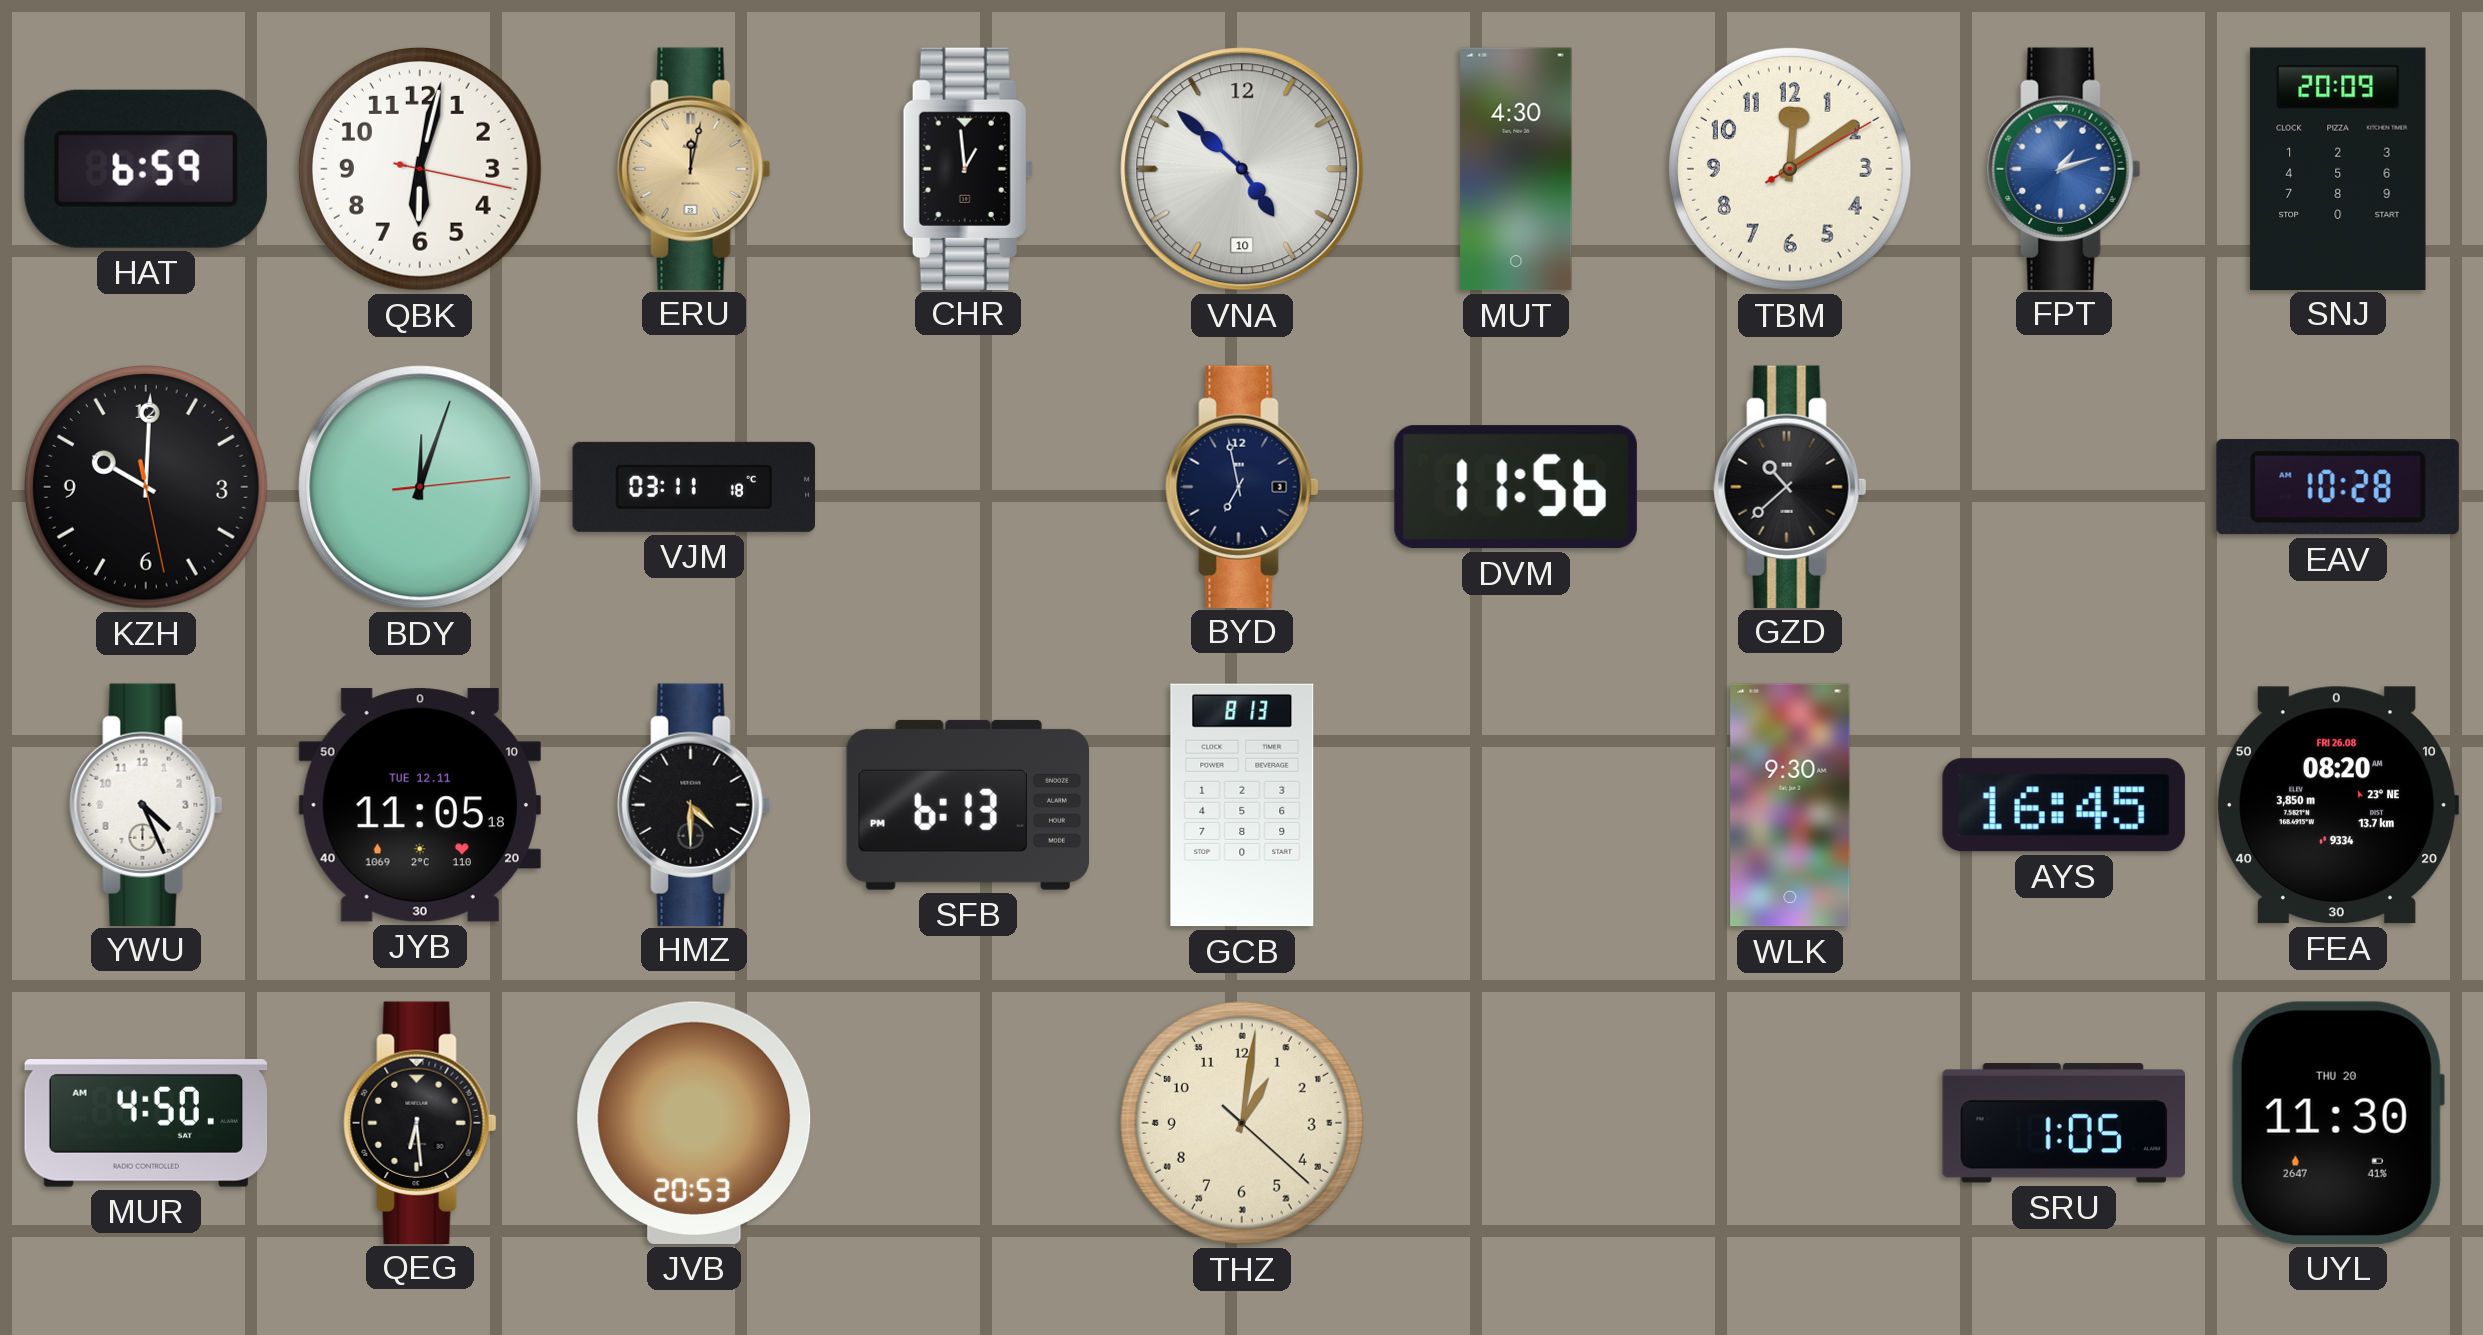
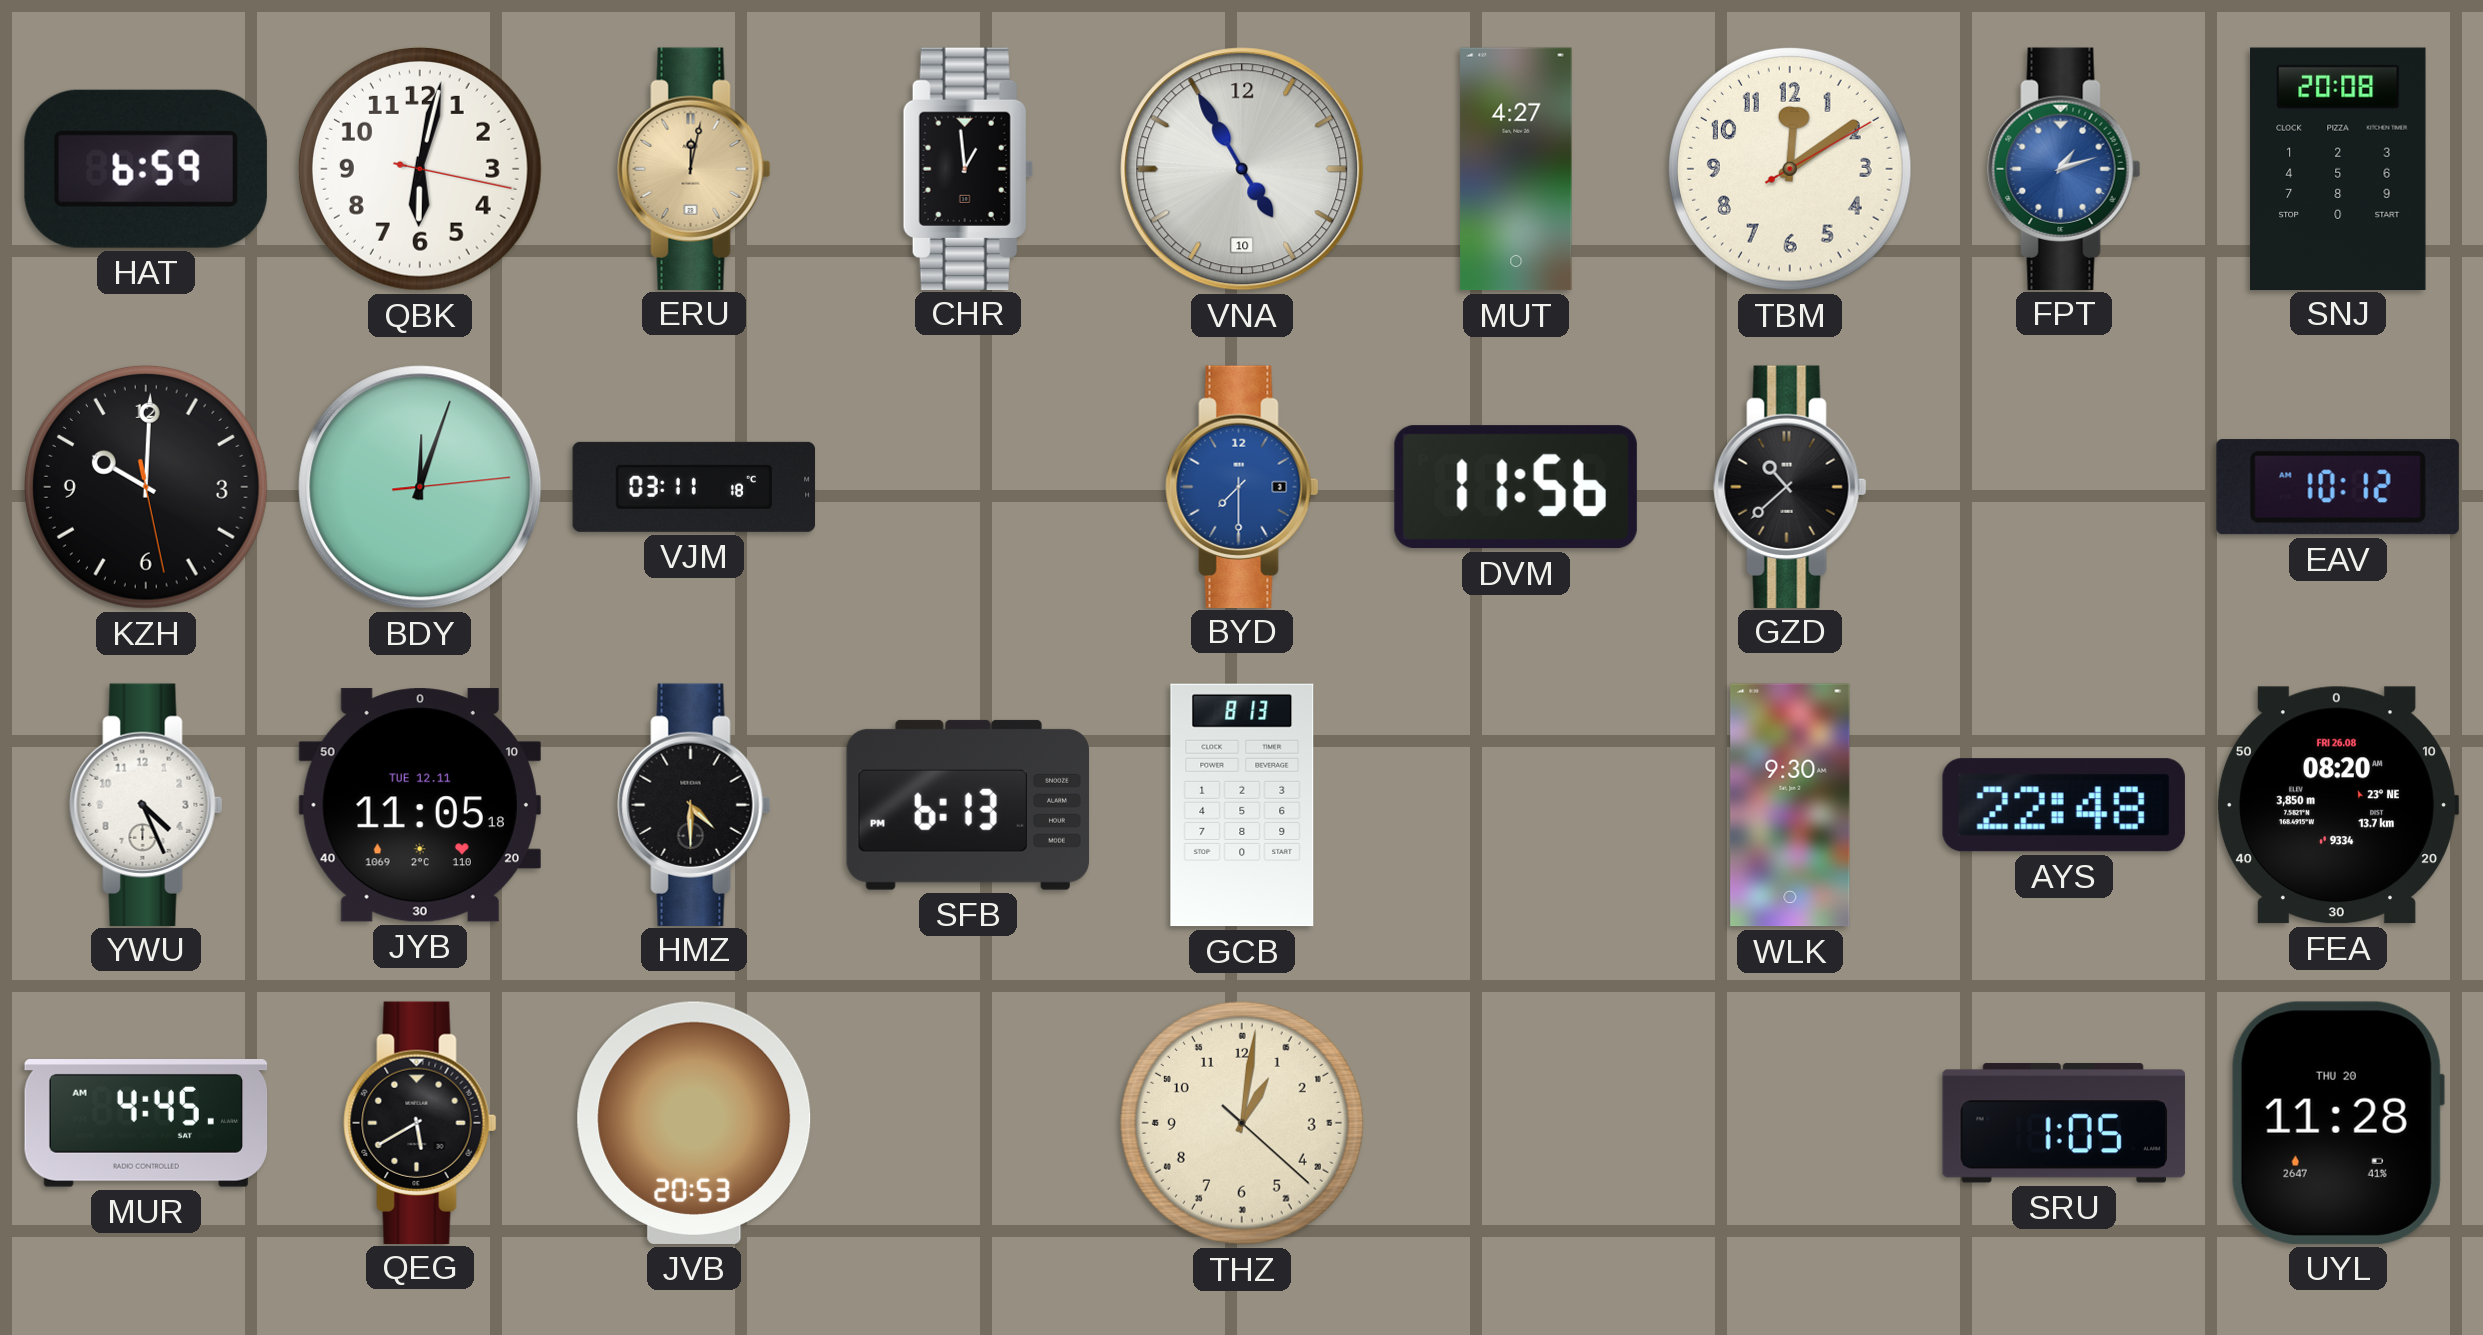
VNA: 4:52 -> 4:55
MUT: 4:30 -> 4:27
SNJ: 20:09 -> 20:08
BYD: 6:58 -> 7:30
BYD dial: navy -> blue
EAV: 10:28 -> 10:12
AYS: 16:45 -> 22:48
MUR: 4:50 -> 4:45
QEG: 6:29 -> 5:40
UYL: 11:30 -> 11:28
